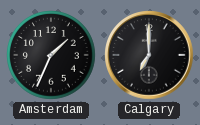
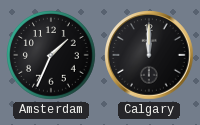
Calgary: 7:00 -> 12:00
